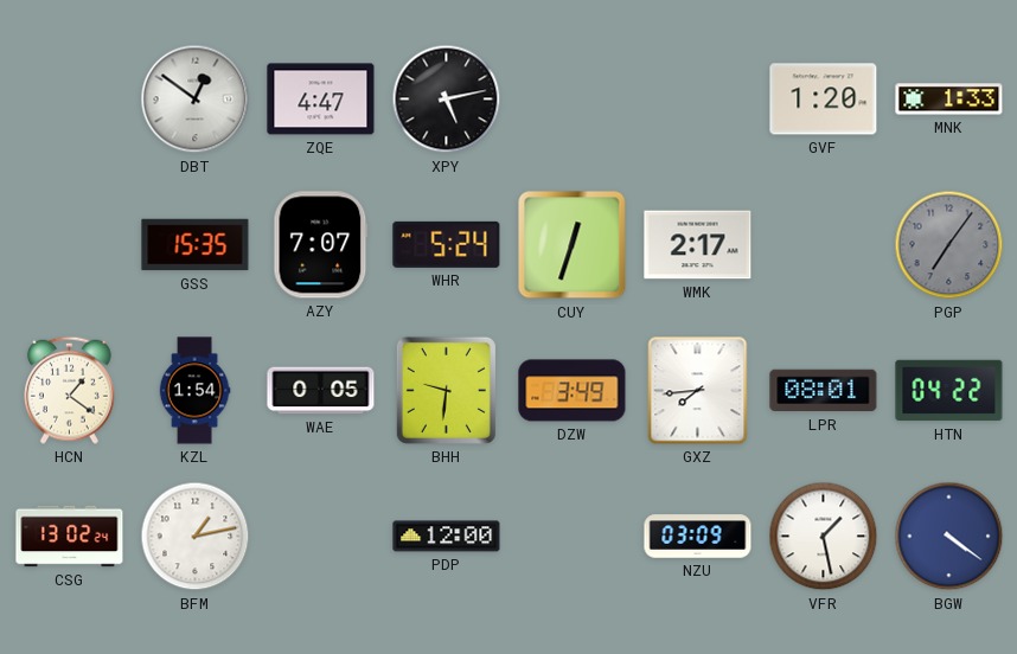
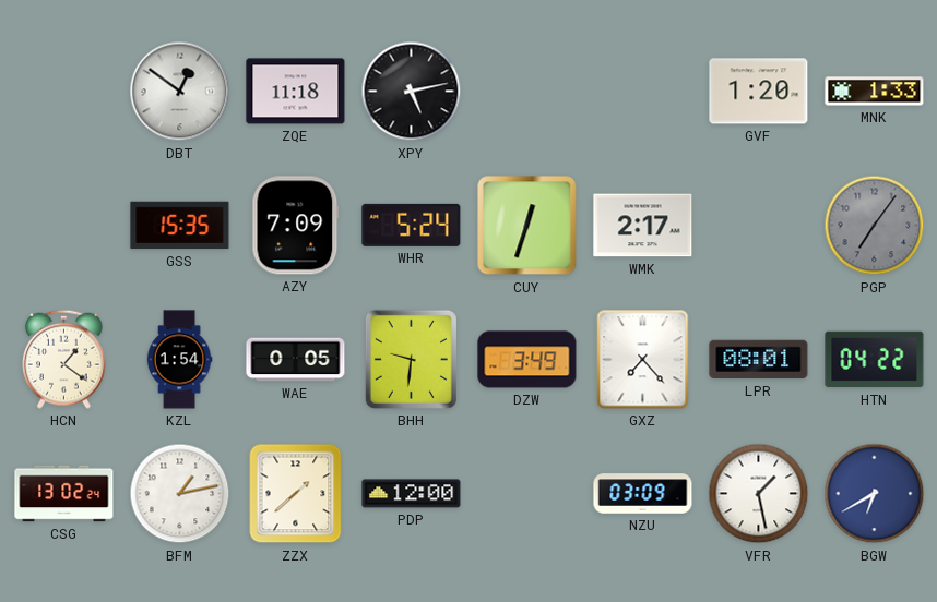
ZQE: 4:47 -> 11:18
AZY: 7:07 -> 7:09
GXZ: 7:44 -> 7:23
ZZX: none -> 1:38
BGW: 4:21 -> 6:40
